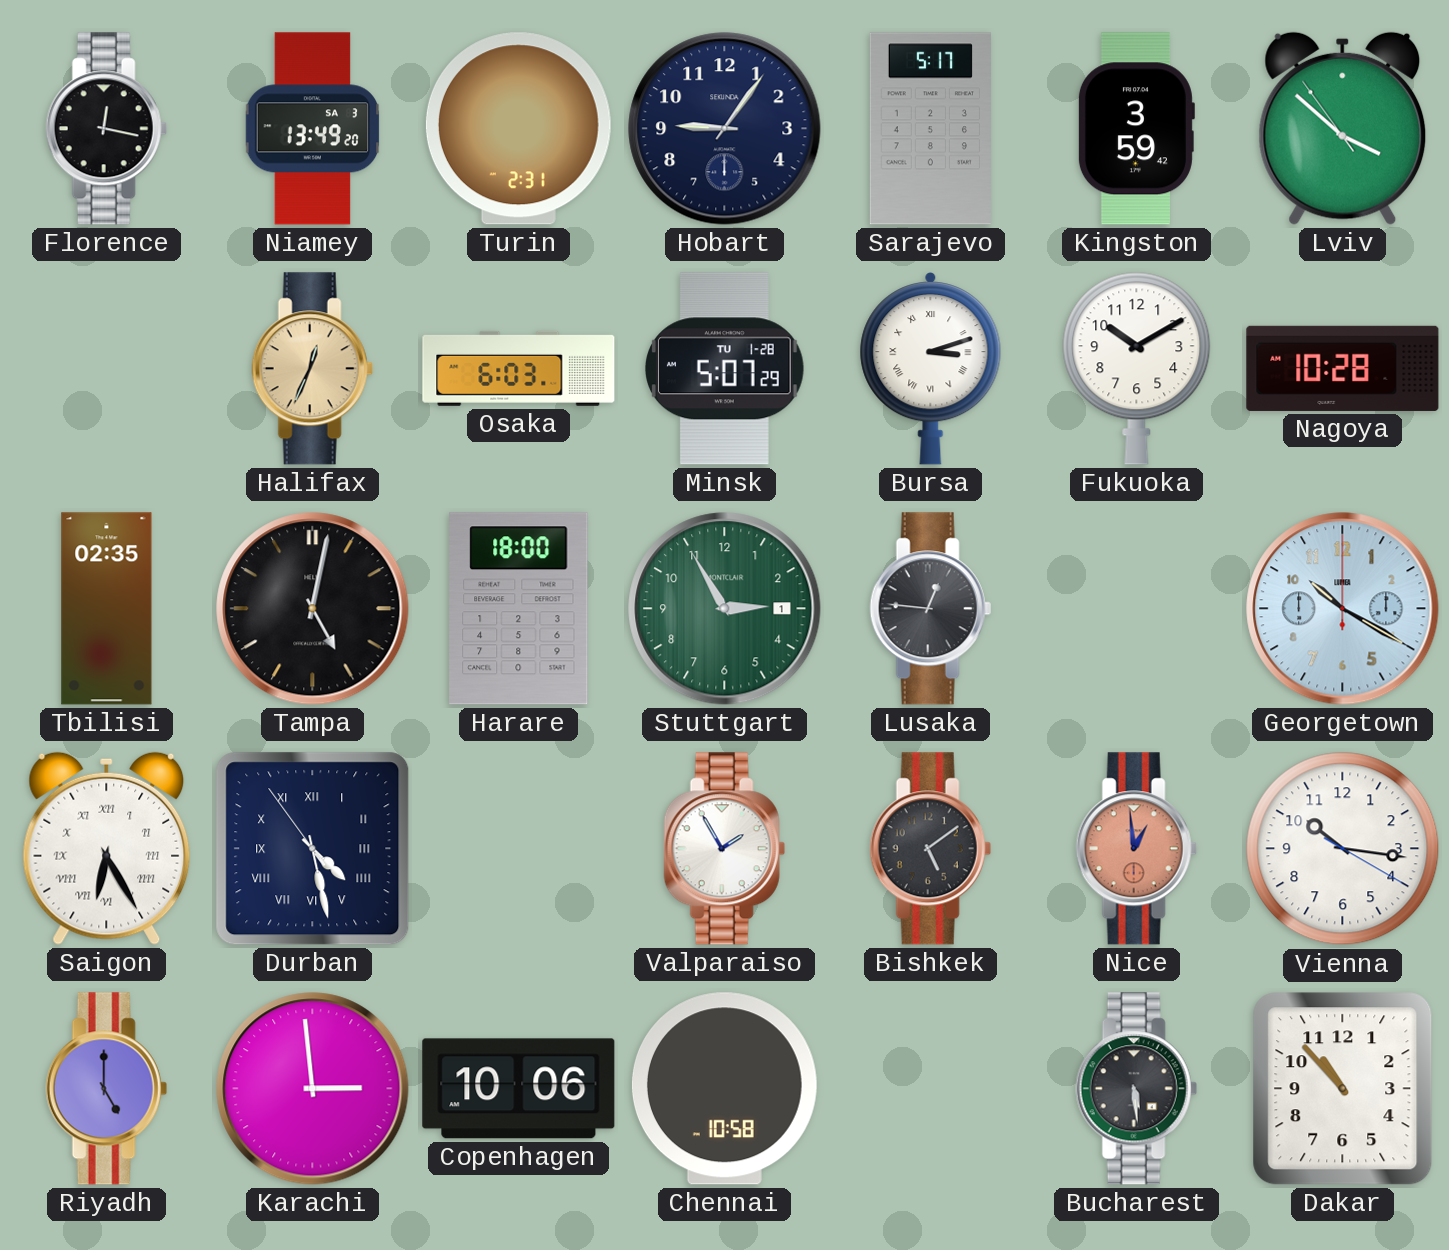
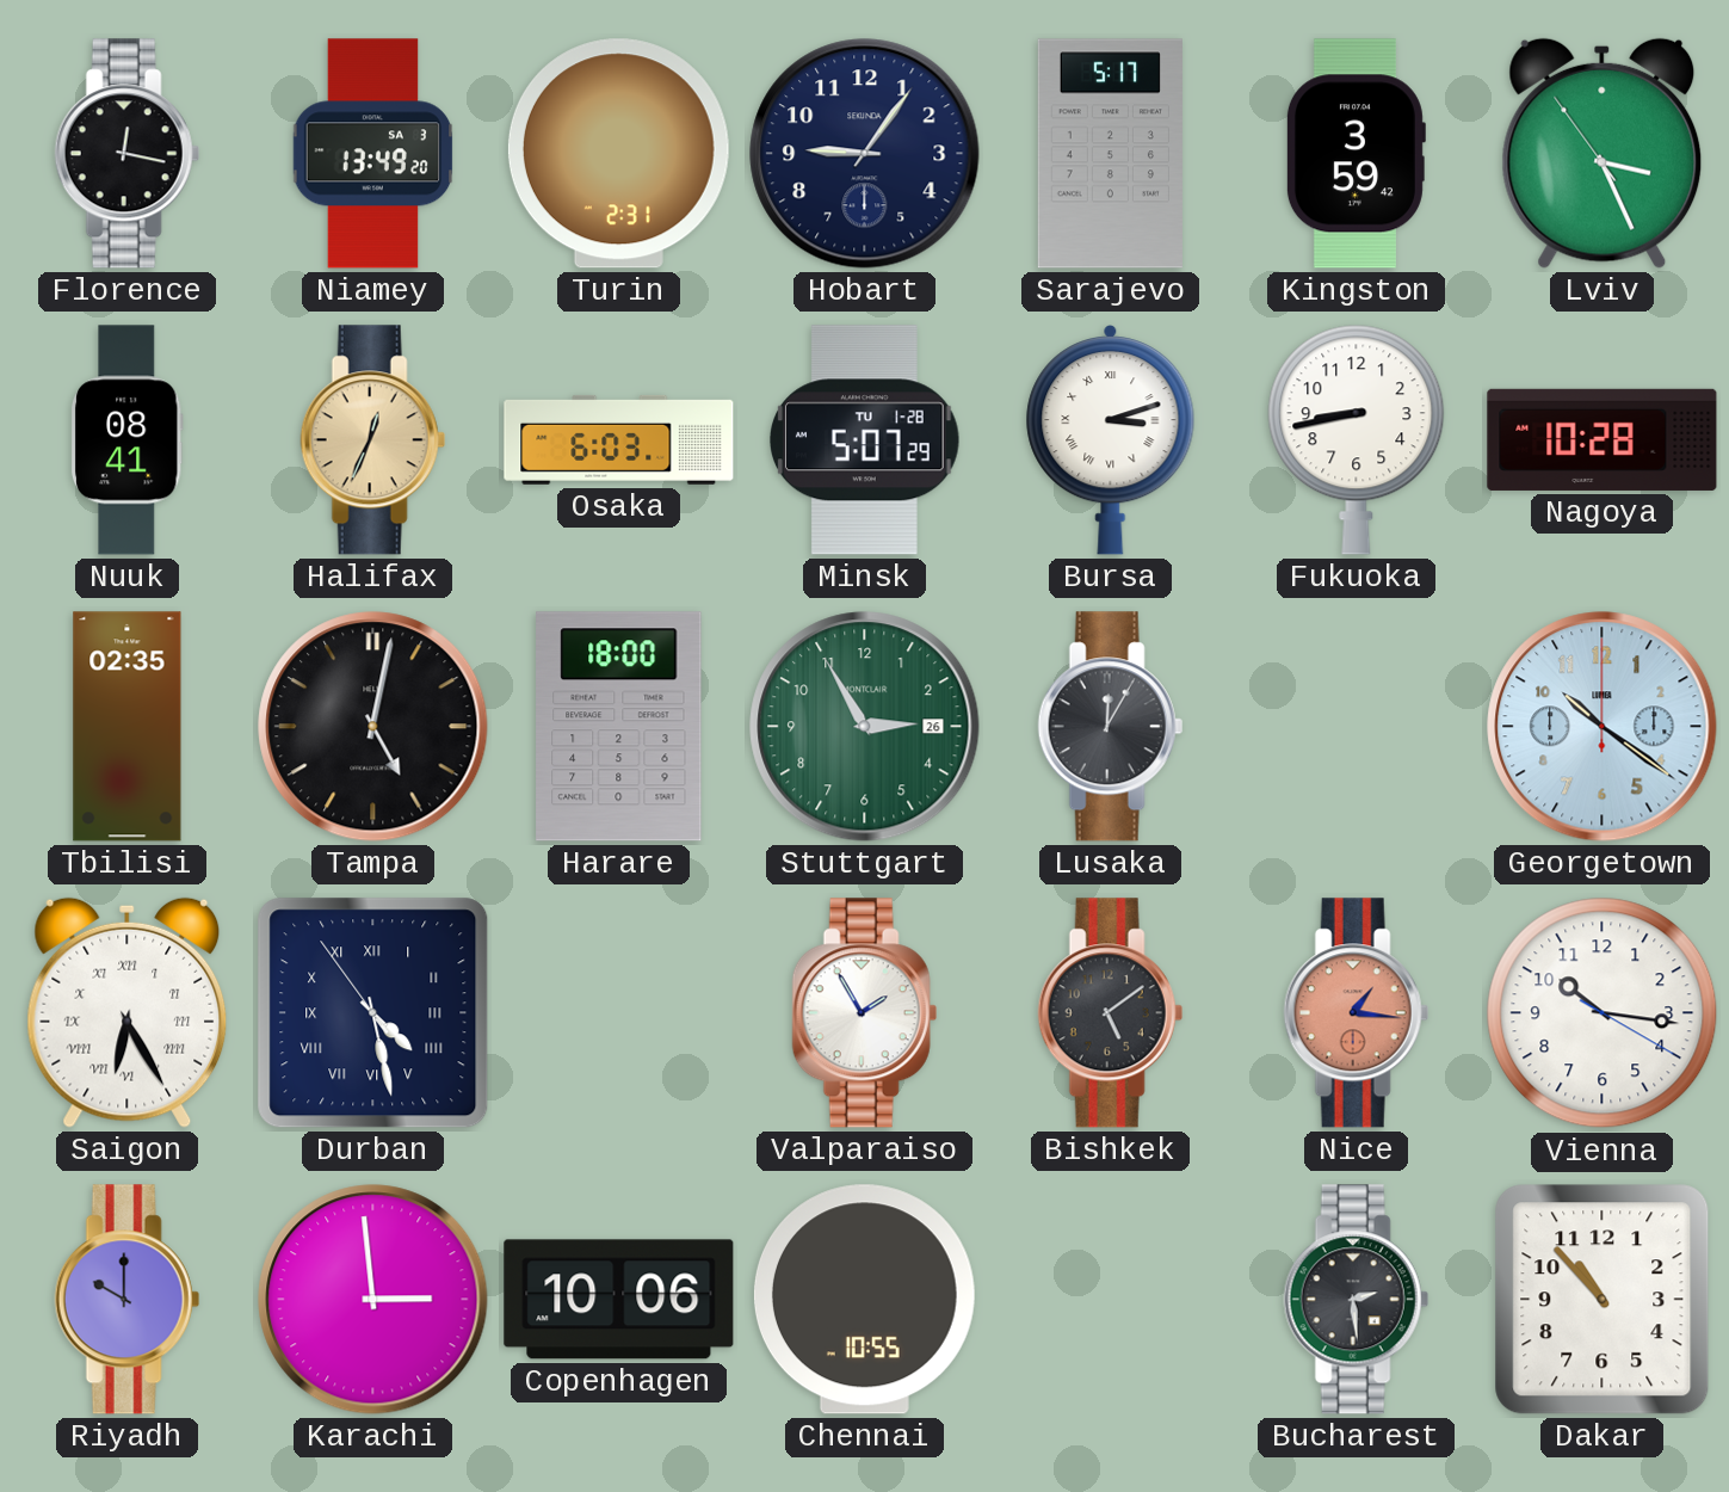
Lviv: 3:51 -> 3:25
Nuuk: none -> 08:41
Fukuoka: 10:10 -> 8:43
Stuttgart date: 1 -> 26
Lusaka: 12:46 -> 12:05
Georgetown: 10:20 -> 10:21
Nice: 12:59 -> 1:16
Riyadh: 5:00 -> 10:00
Chennai: 10:58 -> 10:55
Bucharest: 5:29 -> 2:29
